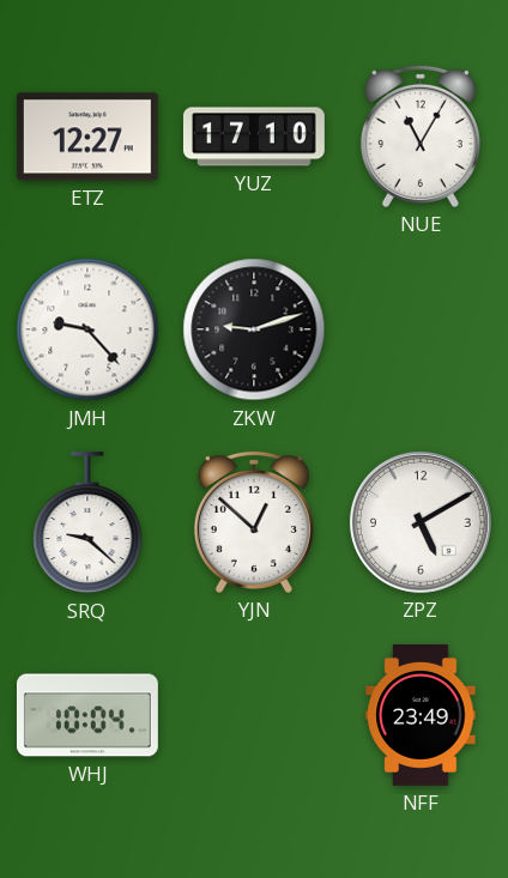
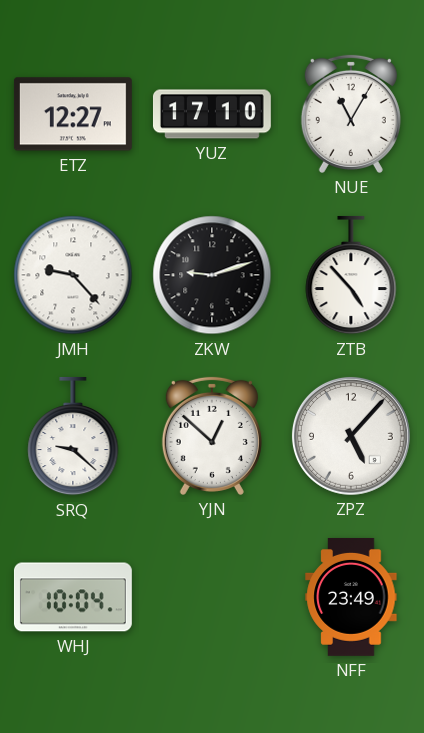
ZTB: none -> 4:53
ZPZ: 5:10 -> 5:07
